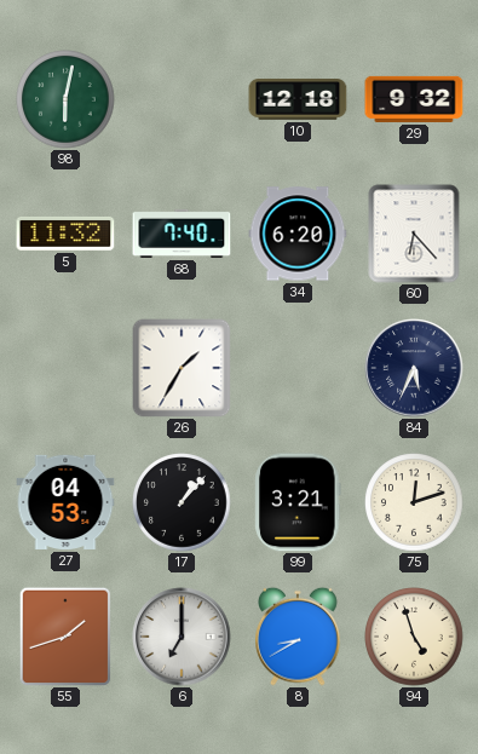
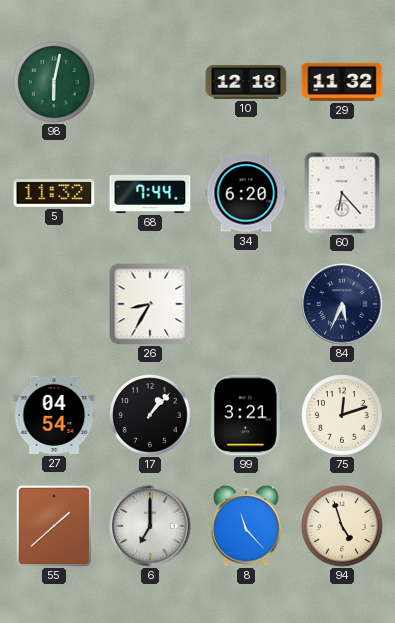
29: 9:32 -> 11:32
68: 7:40 -> 7:44
26: 1:35 -> 8:35
27: 04:53 -> 04:54
55: 1:42 -> 1:38
8: 8:40 -> 11:23
